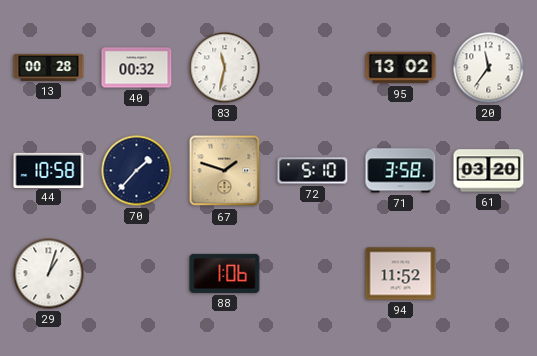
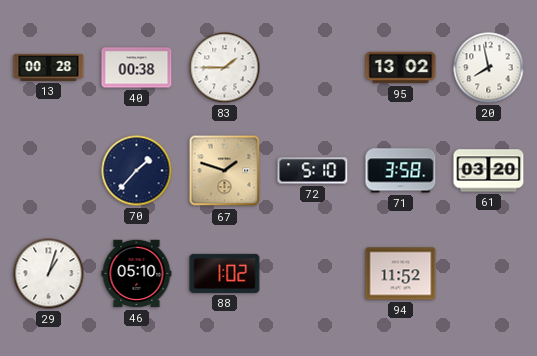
40: 00:32 -> 00:38
83: 11:32 -> 1:45
20: 11:36 -> 7:58
44: 10:58 -> none
46: none -> 05:10
88: 1:06 -> 1:02
